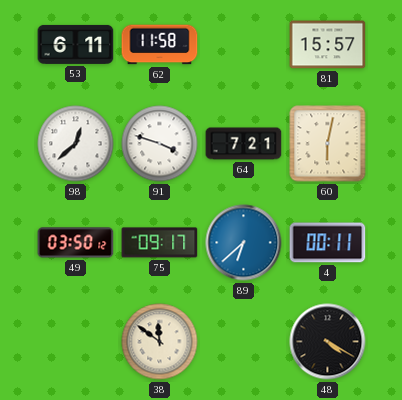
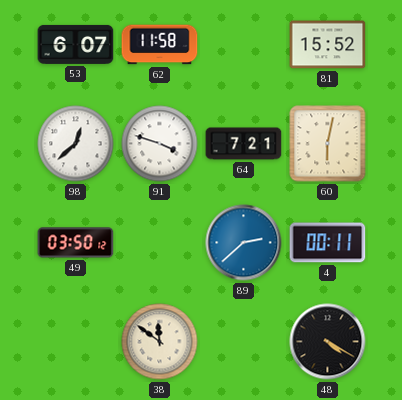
53: 6:11 -> 6:07
81: 15:57 -> 15:52
75: 09:17 -> none
89: 6:38 -> 2:38
